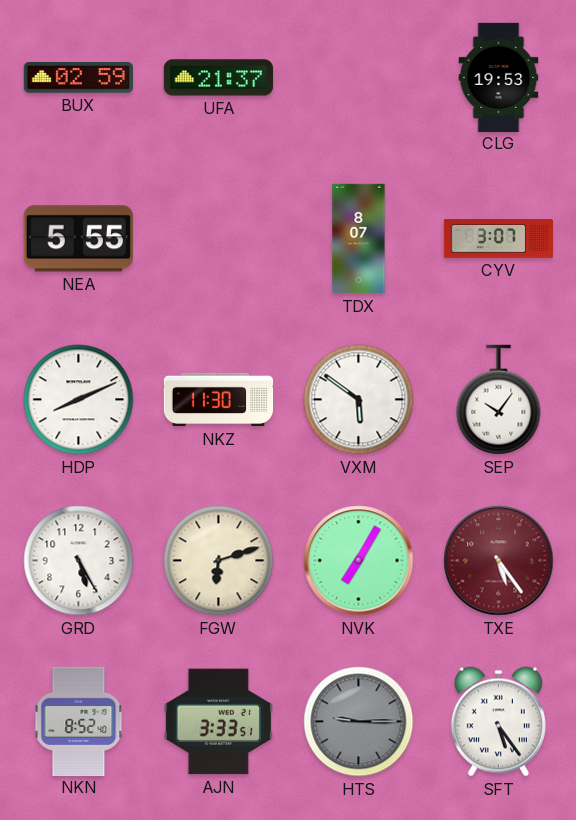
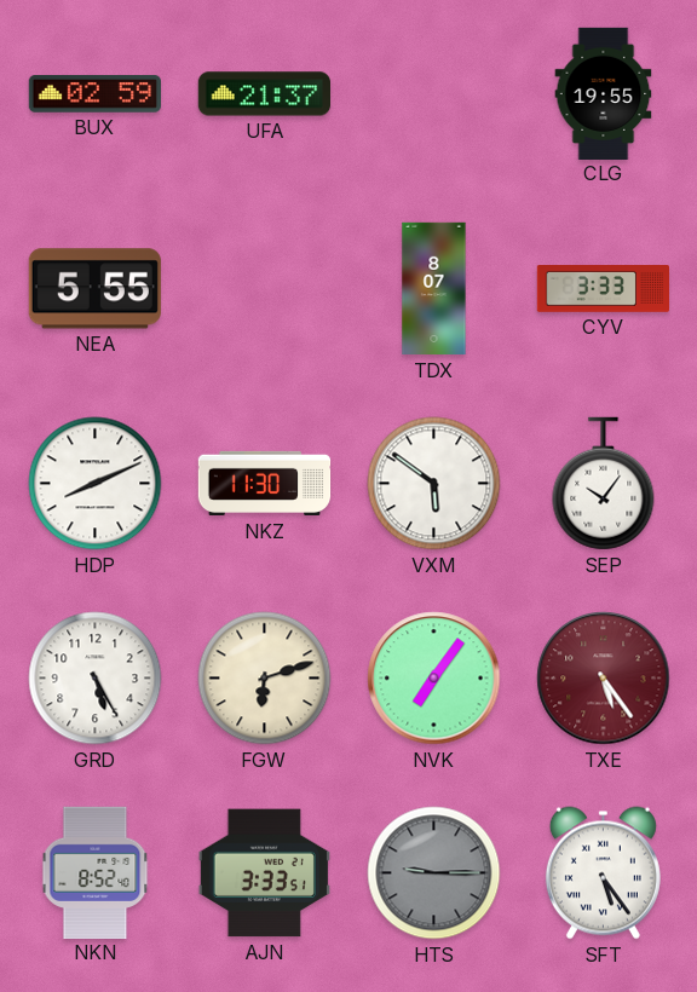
CLG: 19:53 -> 19:55
CYV: 3:07 -> 3:33
NVK: 7:05 -> 7:06
